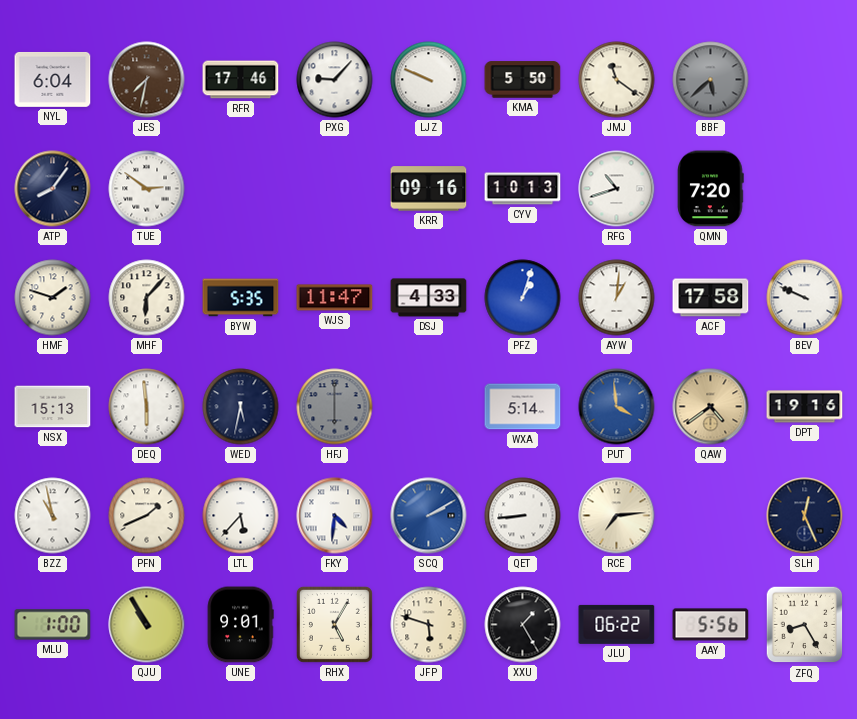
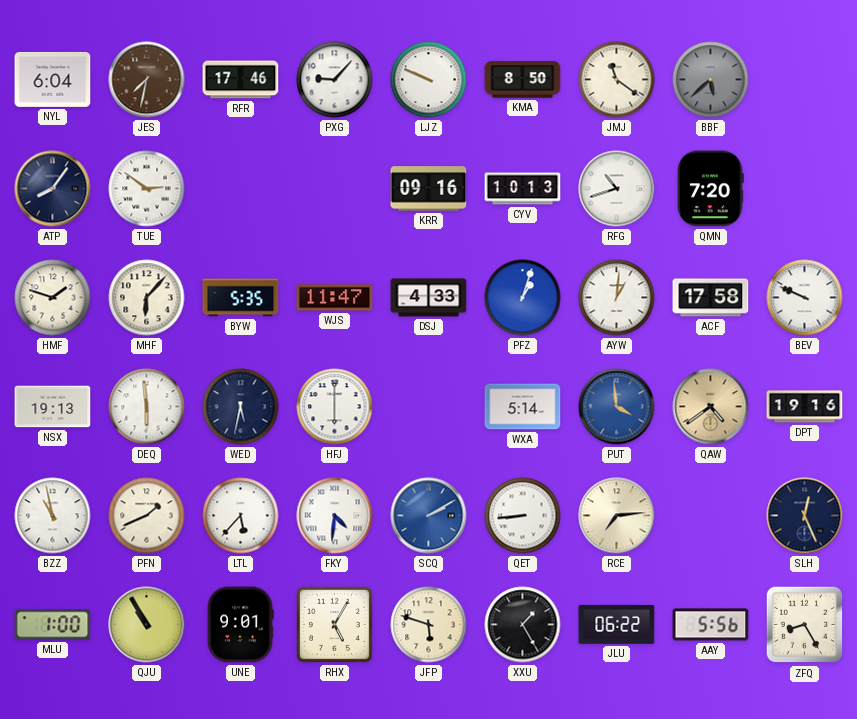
KMA: 5:50 -> 8:50
NSX: 15:13 -> 19:13
HFJ dial: grey -> white
